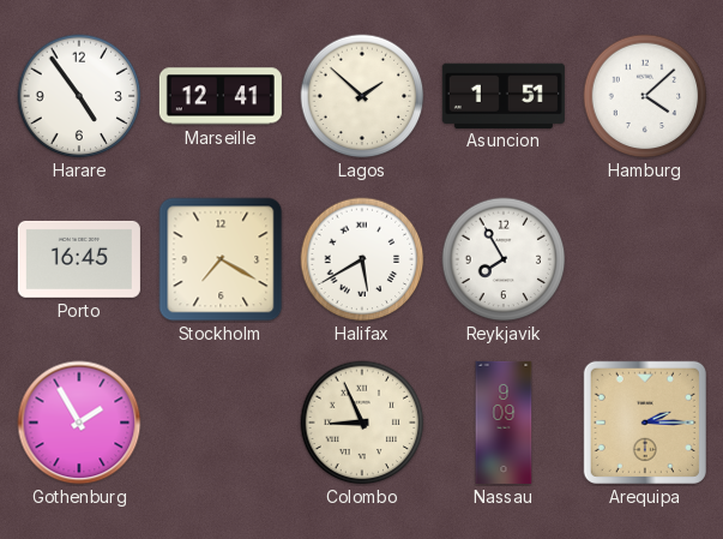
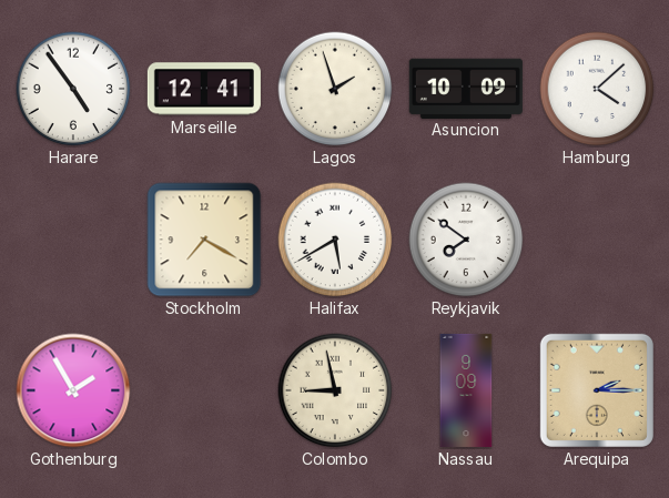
Lagos: 1:52 -> 1:57
Asuncion: 1:51 -> 10:09
Porto: 16:45 -> none
Reykjavik: 7:55 -> 7:51
Colombo: 8:56 -> 8:58
